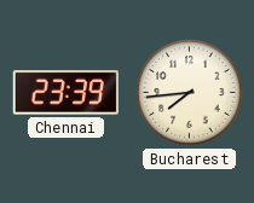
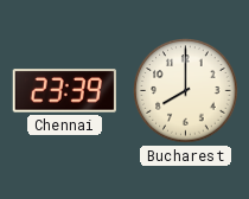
Bucharest: 7:44 -> 8:00
